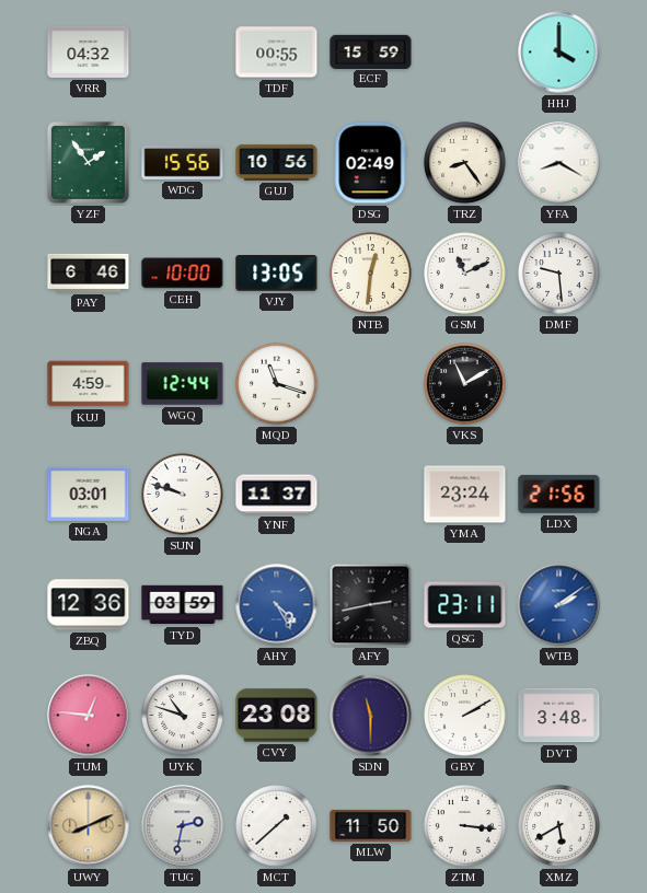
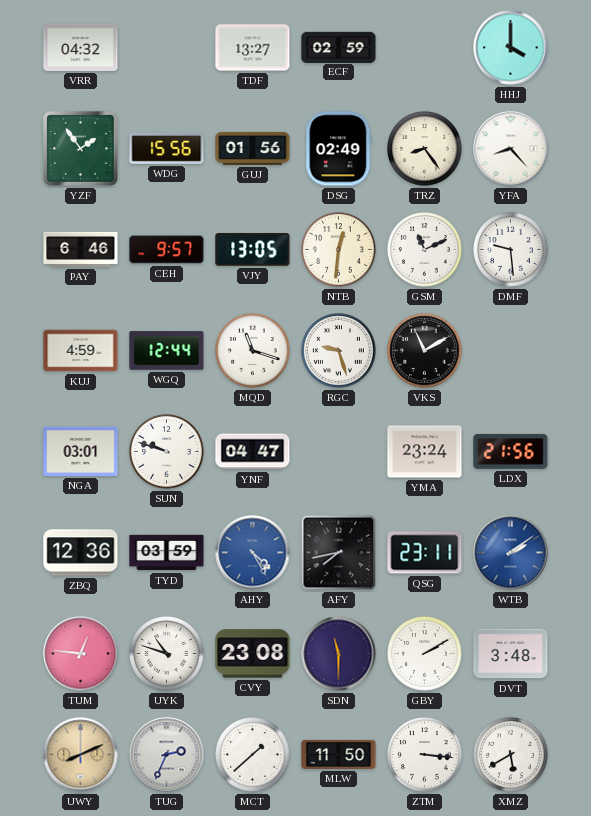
TDF: 00:55 -> 13:27
ECF: 15:59 -> 02:59
GUJ: 10:56 -> 01:56
YFA: 8:20 -> 8:23
CEH: 10:00 -> 9:57
RGC: none -> 9:27
YNF: 11:37 -> 04:47
AFY: 2:43 -> 7:43
TUG: 2:32 -> 2:34
